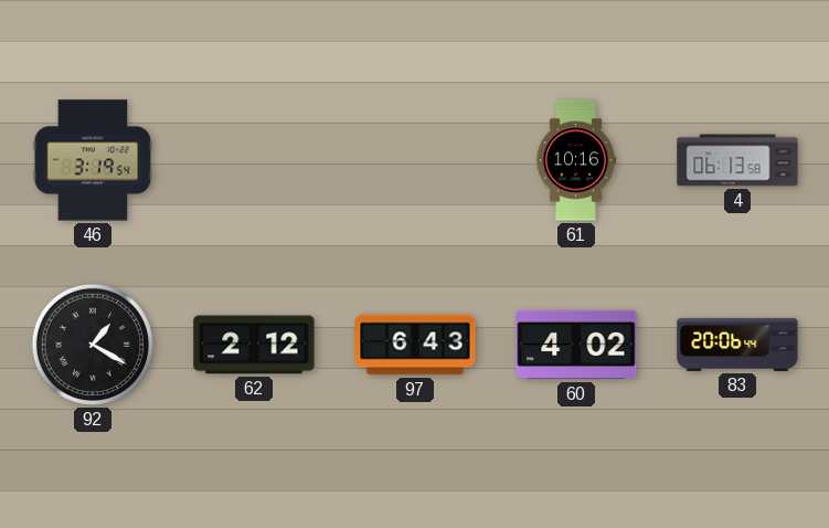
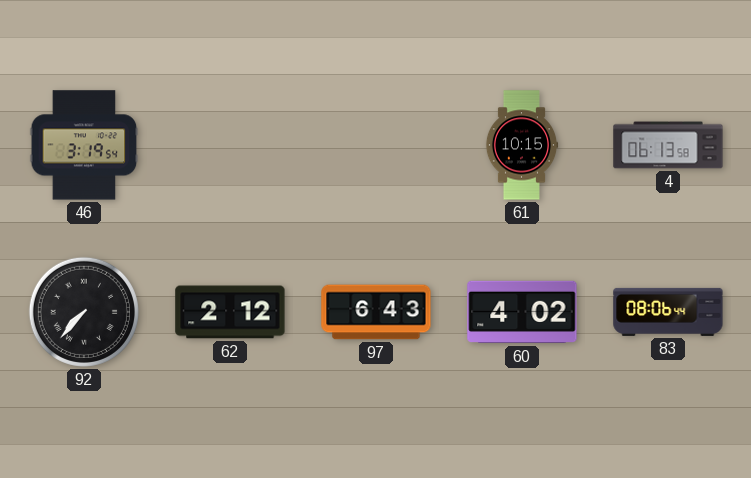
61: 10:16 -> 10:15
92: 1:20 -> 7:37
83: 20:06 -> 08:06
